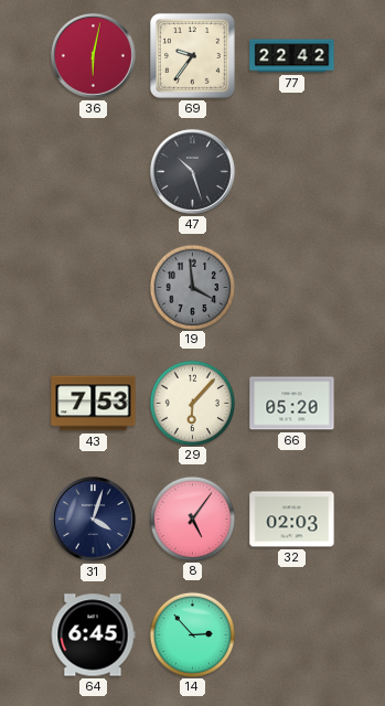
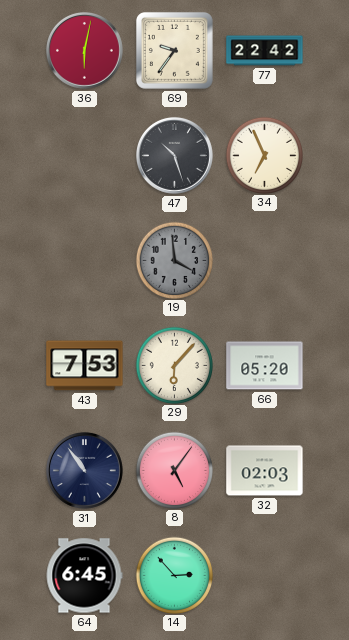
34: none -> 6:56
31: 4:03 -> 10:54
